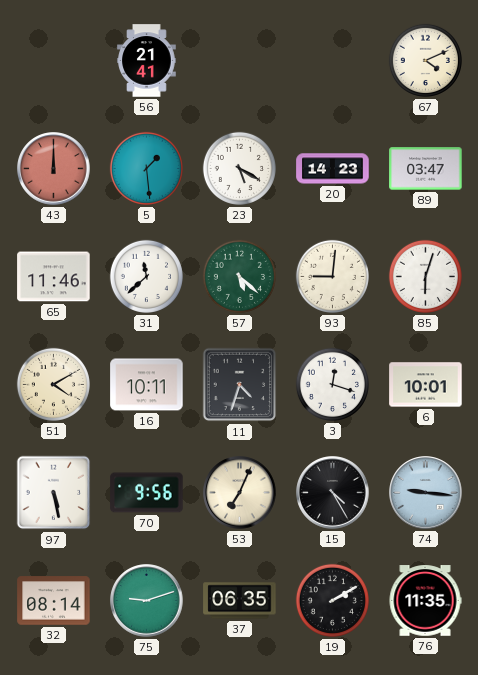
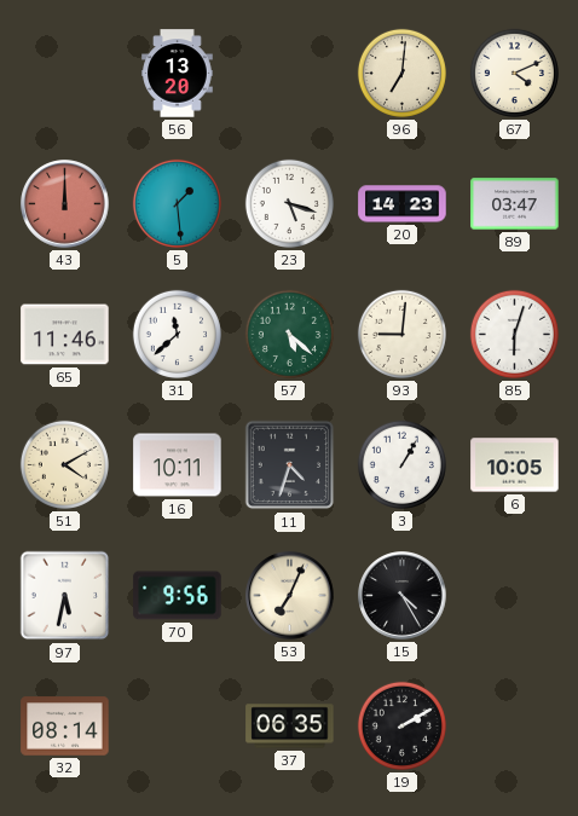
56: 21:41 -> 13:20
96: none -> 7:01
23: 5:20 -> 5:18
3: 12:18 -> 1:05
6: 10:01 -> 10:05
97: 5:28 -> 5:32
74: 9:16 -> none
75: 9:12 -> none
76: 11:35 -> none
